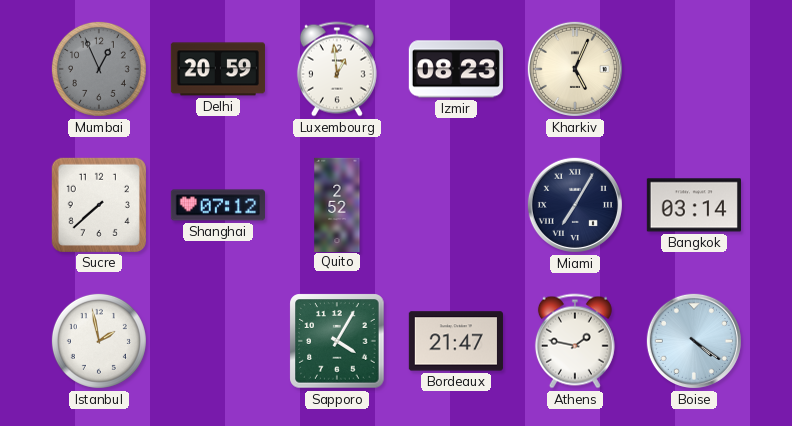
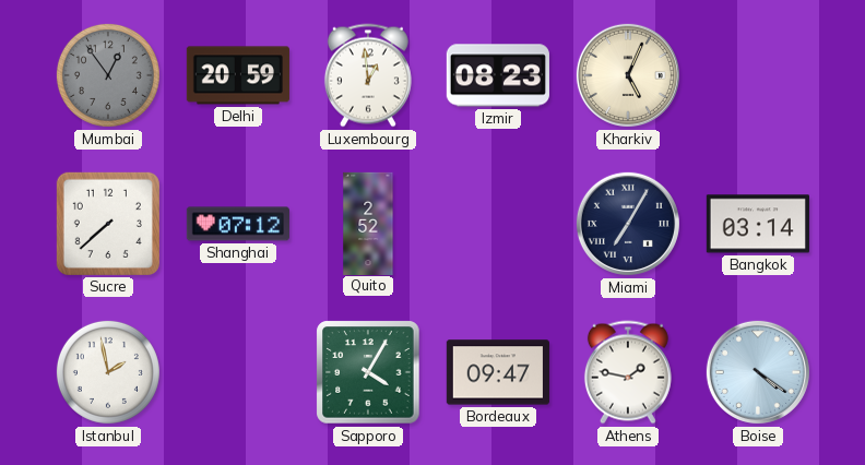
Mumbai: 12:56 -> 12:54
Bordeaux: 21:47 -> 09:47
